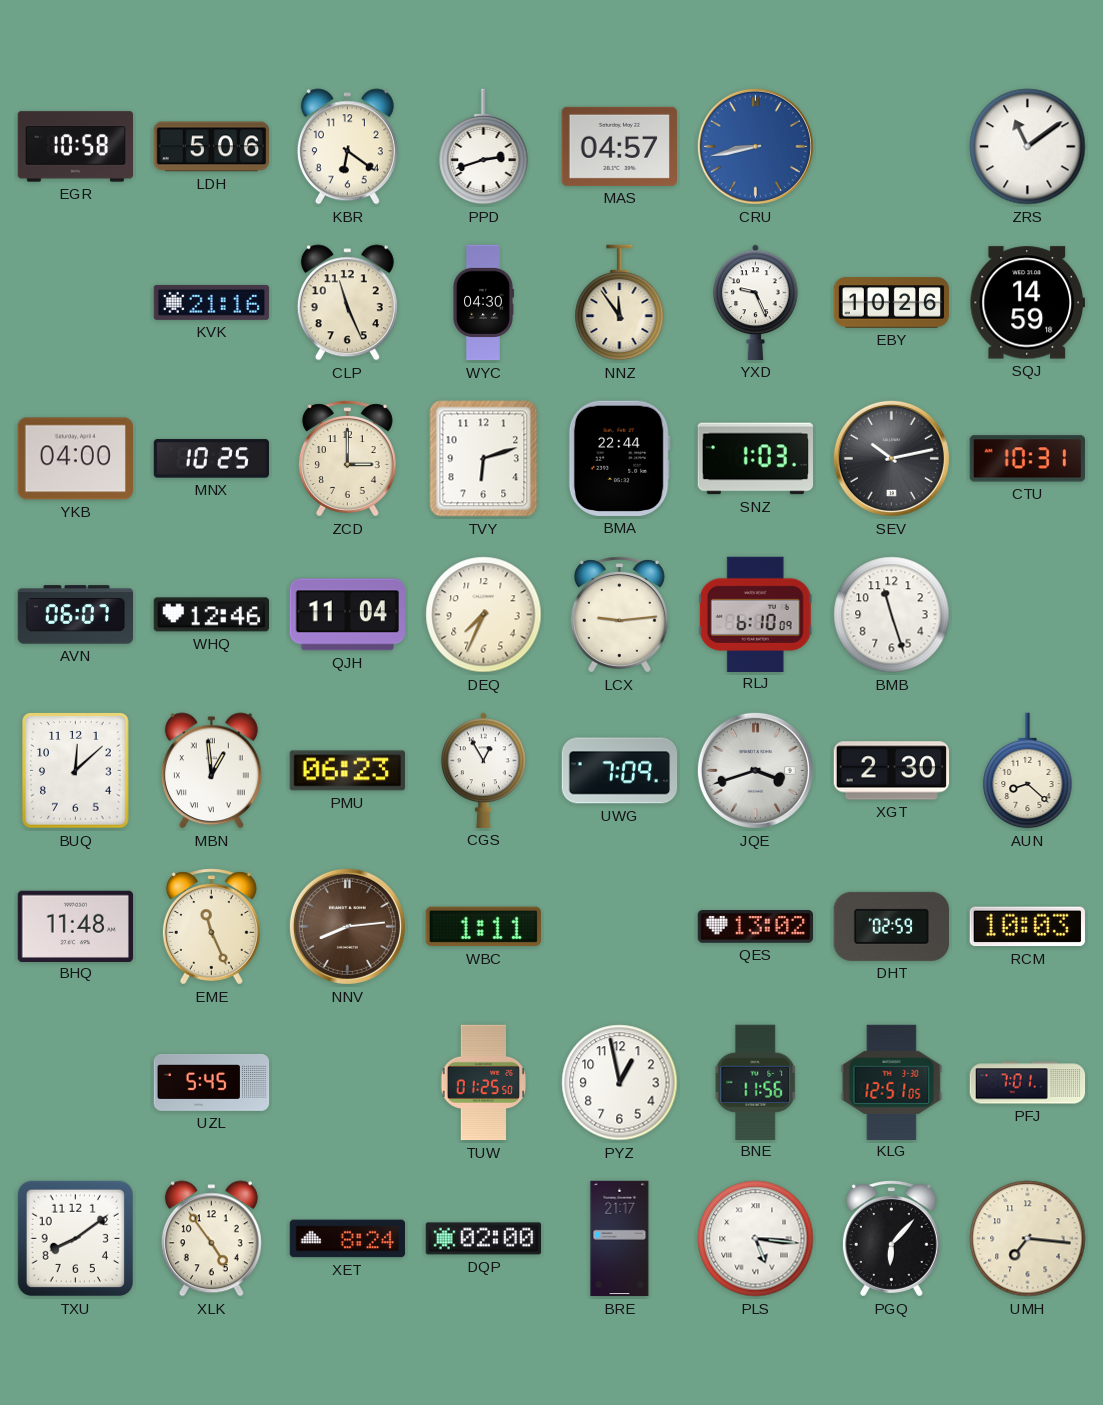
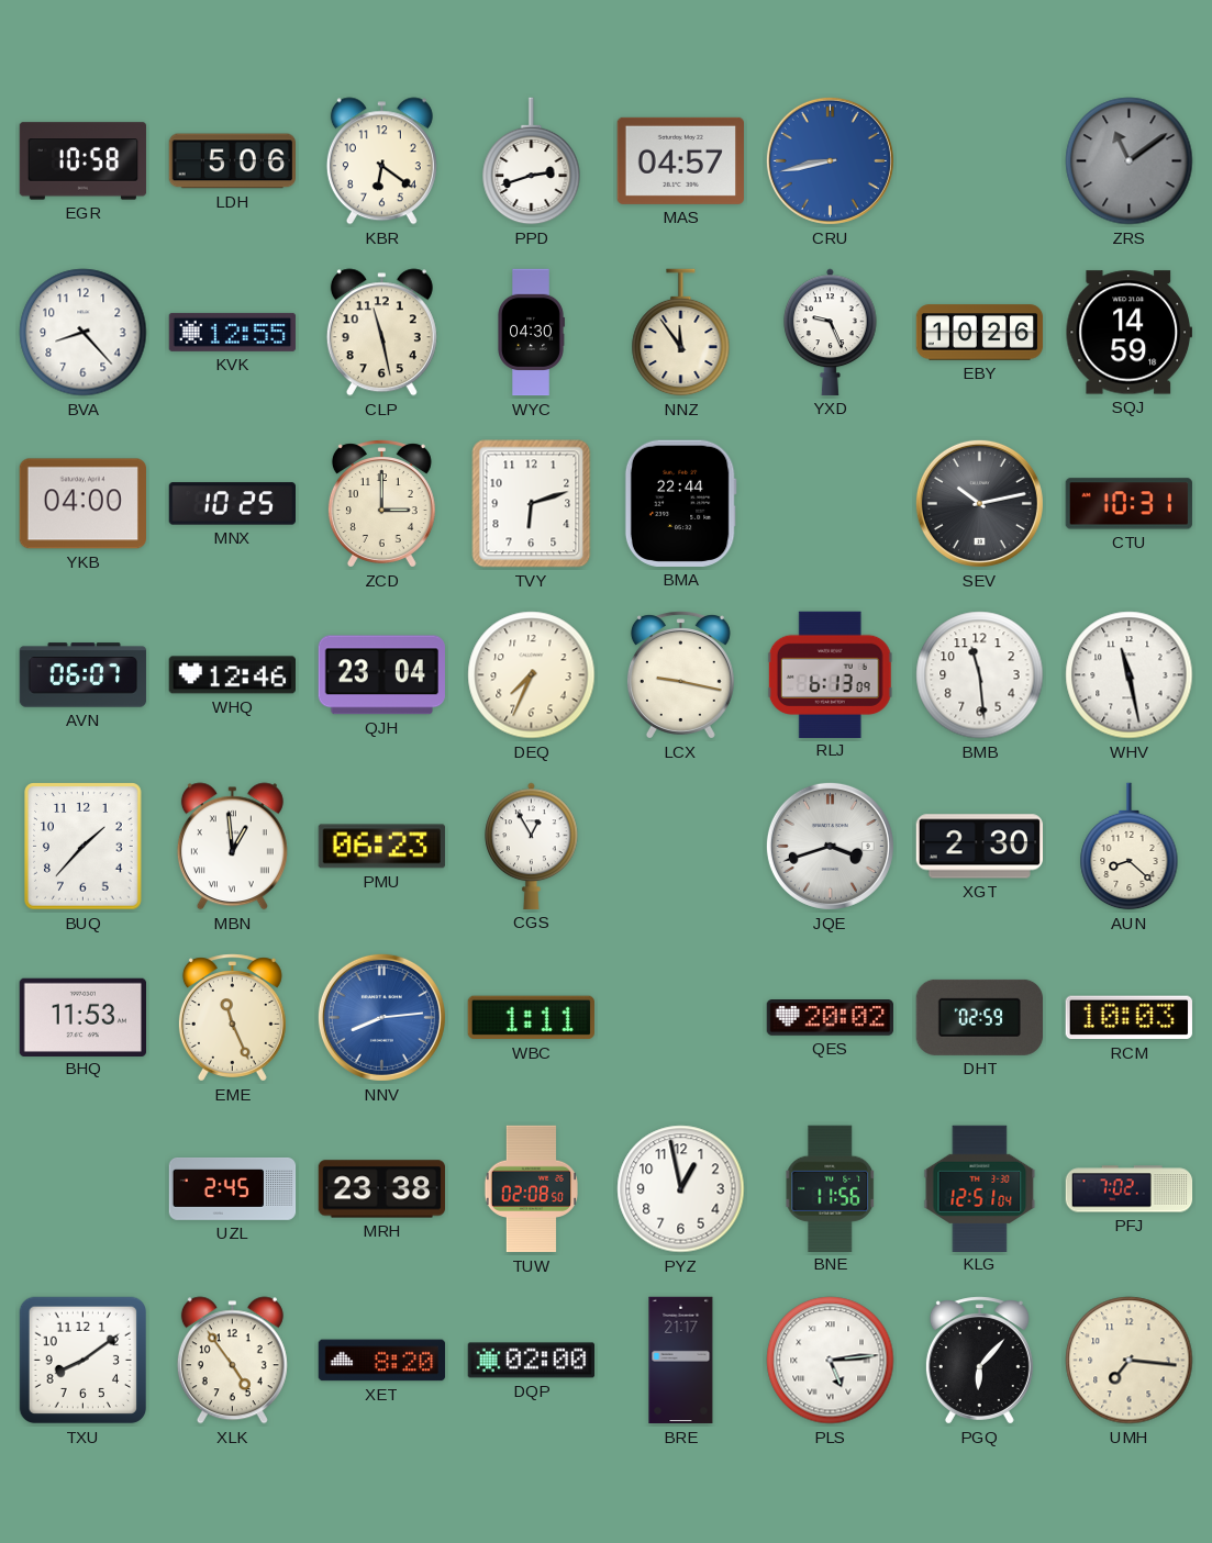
ZRS dial: white -> grey
BVA: none -> 8:23
KVK: 21:16 -> 12:55
CLP: 11:26 -> 11:28
SNZ: 1:03 -> none
QJH: 11:04 -> 23:04
LCX: 9:14 -> 9:17
RLJ: 6:10 -> 6:13
BMB: 11:27 -> 11:29
WHV: none -> 11:28
BUQ: 12:08 -> 1:37
UWG: 7:09 -> none
BHQ: 11:48 -> 11:53
NNV dial: brown -> blue
QES: 13:02 -> 20:02
UZL: 5:45 -> 2:45
MRH: none -> 23:38
TUW: 01:25 -> 02:08
KLG: 12:51:05 -> 12:51:04
PFJ: 7:01 -> 7:02
XET: 8:24 -> 8:20
PLS: 5:16 -> 5:14
